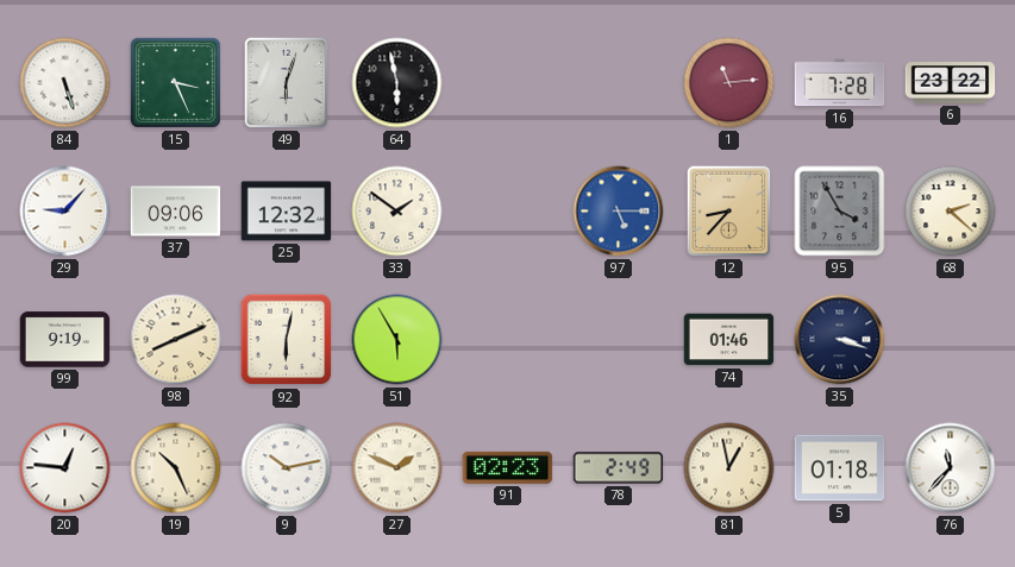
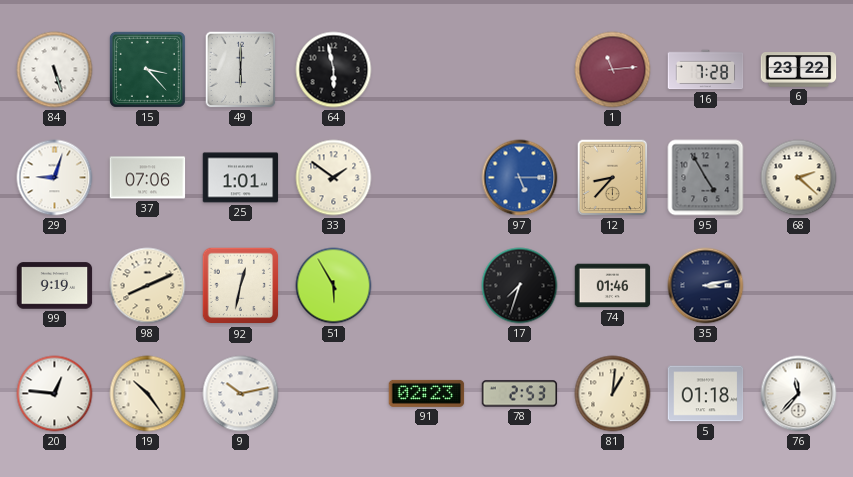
15: 3:26 -> 3:23
49: 6:03 -> 6:00
29: 9:07 -> 9:03
37: 09:06 -> 07:06
25: 12:32 -> 1:01
95: 3:55 -> 4:55
92: 6:02 -> 12:32
17: none -> 7:33
35: 3:18 -> 3:13
19: 10:26 -> 10:24
27: 1:49 -> none
78: 2:49 -> 2:53
81: 12:58 -> 1:01
